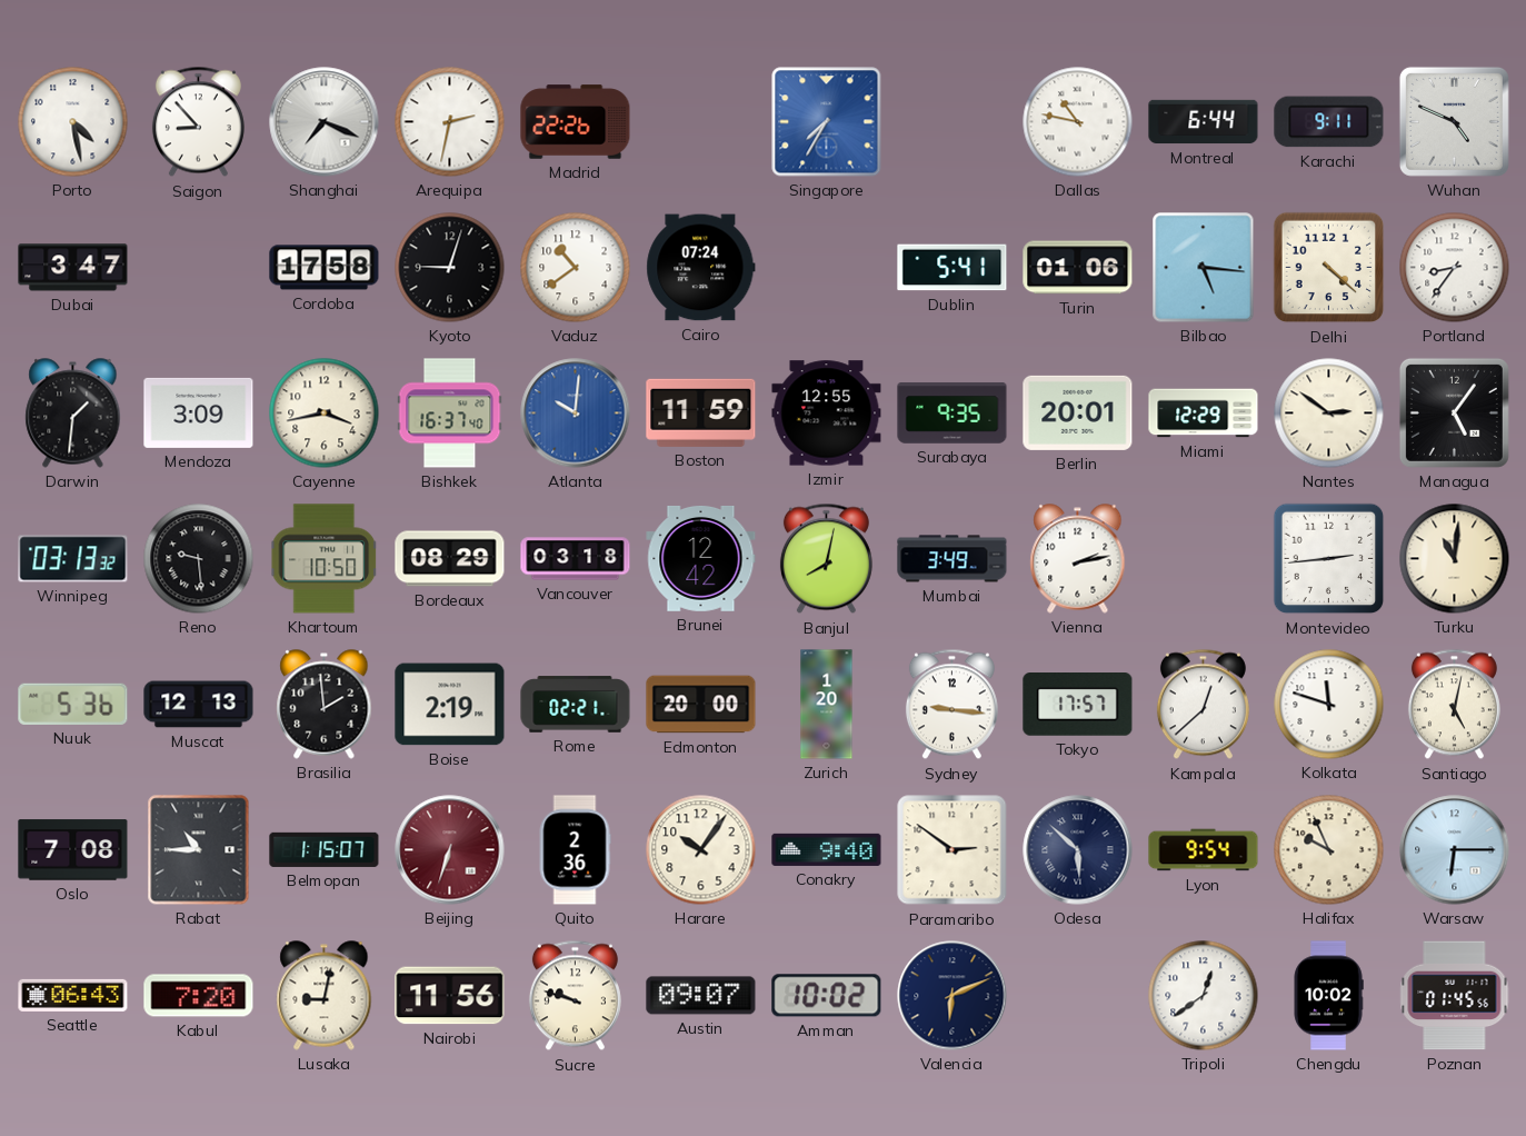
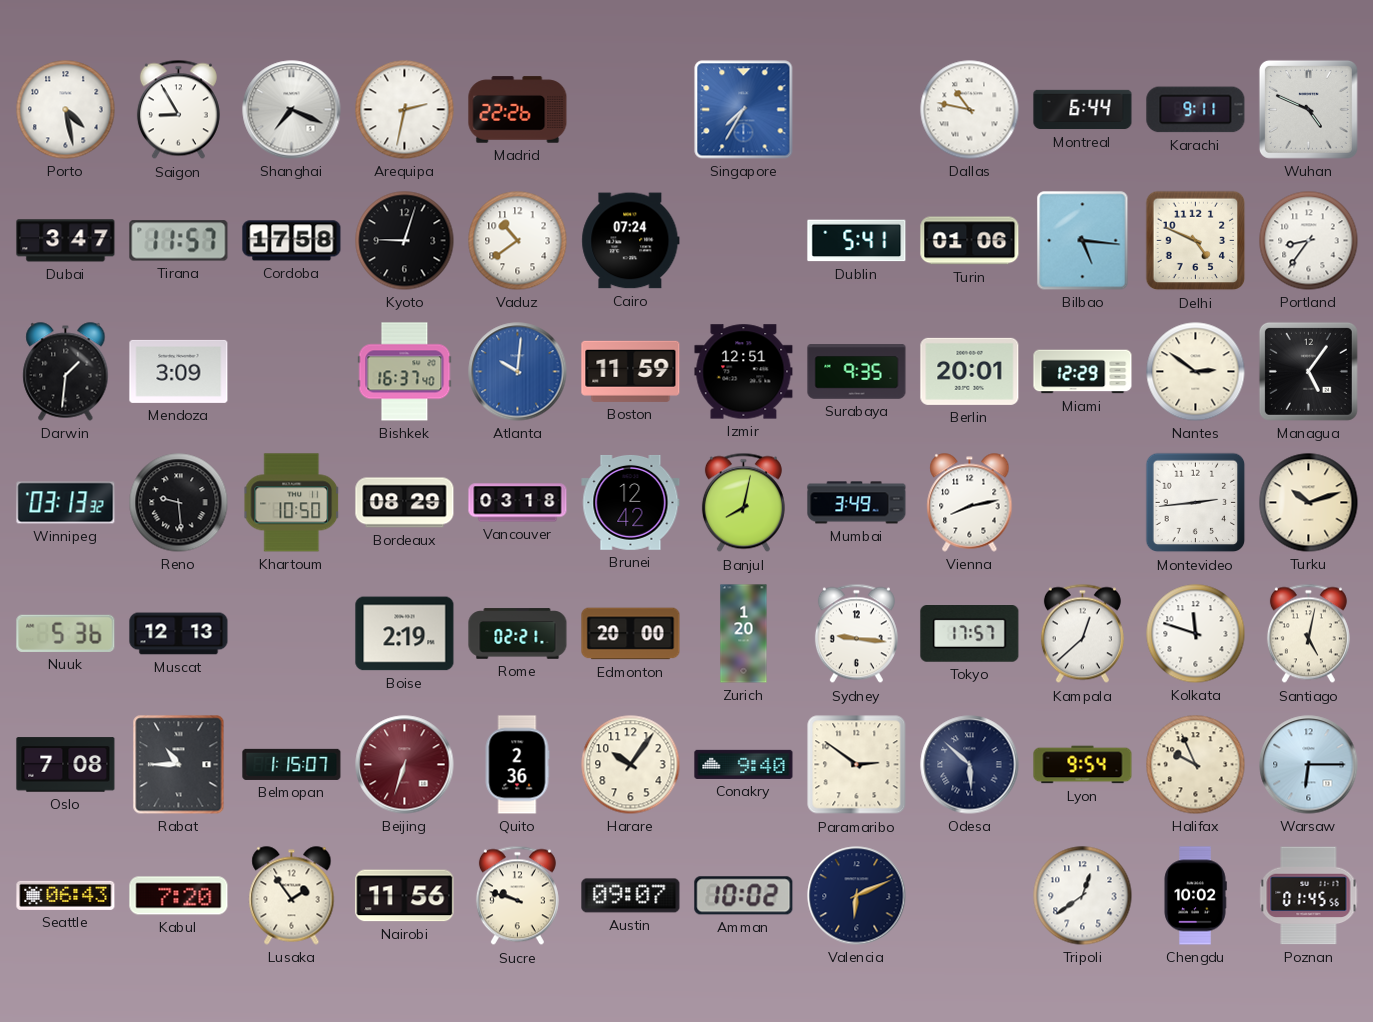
Saigon: 8:53 -> 8:55
Tirana: none -> 11:57
Delhi: 4:22 -> 4:49
Cayenne: 3:43 -> none
Izmir: 12:55 -> 12:51
Vienna: 2:13 -> 8:13
Turku: 11:01 -> 10:12
Brasilia: 1:59 -> none
Lusaka: 9:02 -> 1:54
